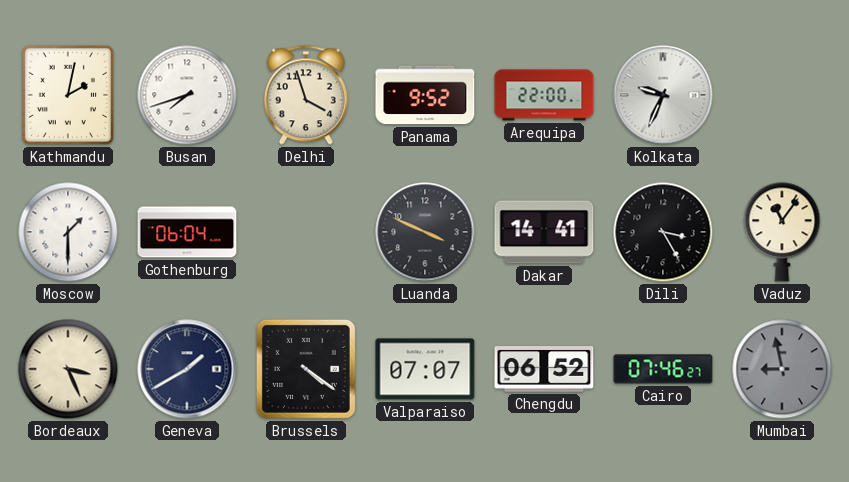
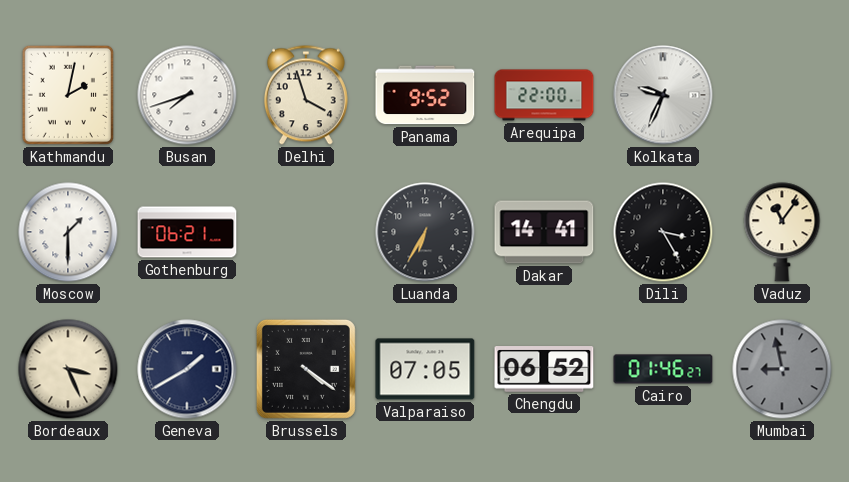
Gothenburg: 06:04 -> 06:21
Luanda: 3:49 -> 6:35
Valparaiso: 07:07 -> 07:05
Cairo: 07:46 -> 01:46
